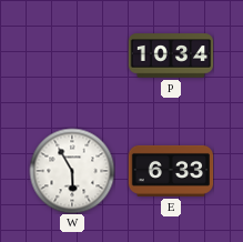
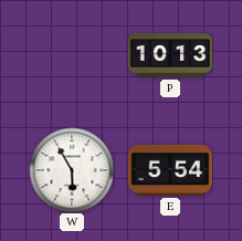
P: 10:34 -> 10:13
E: 6:33 -> 5:54
